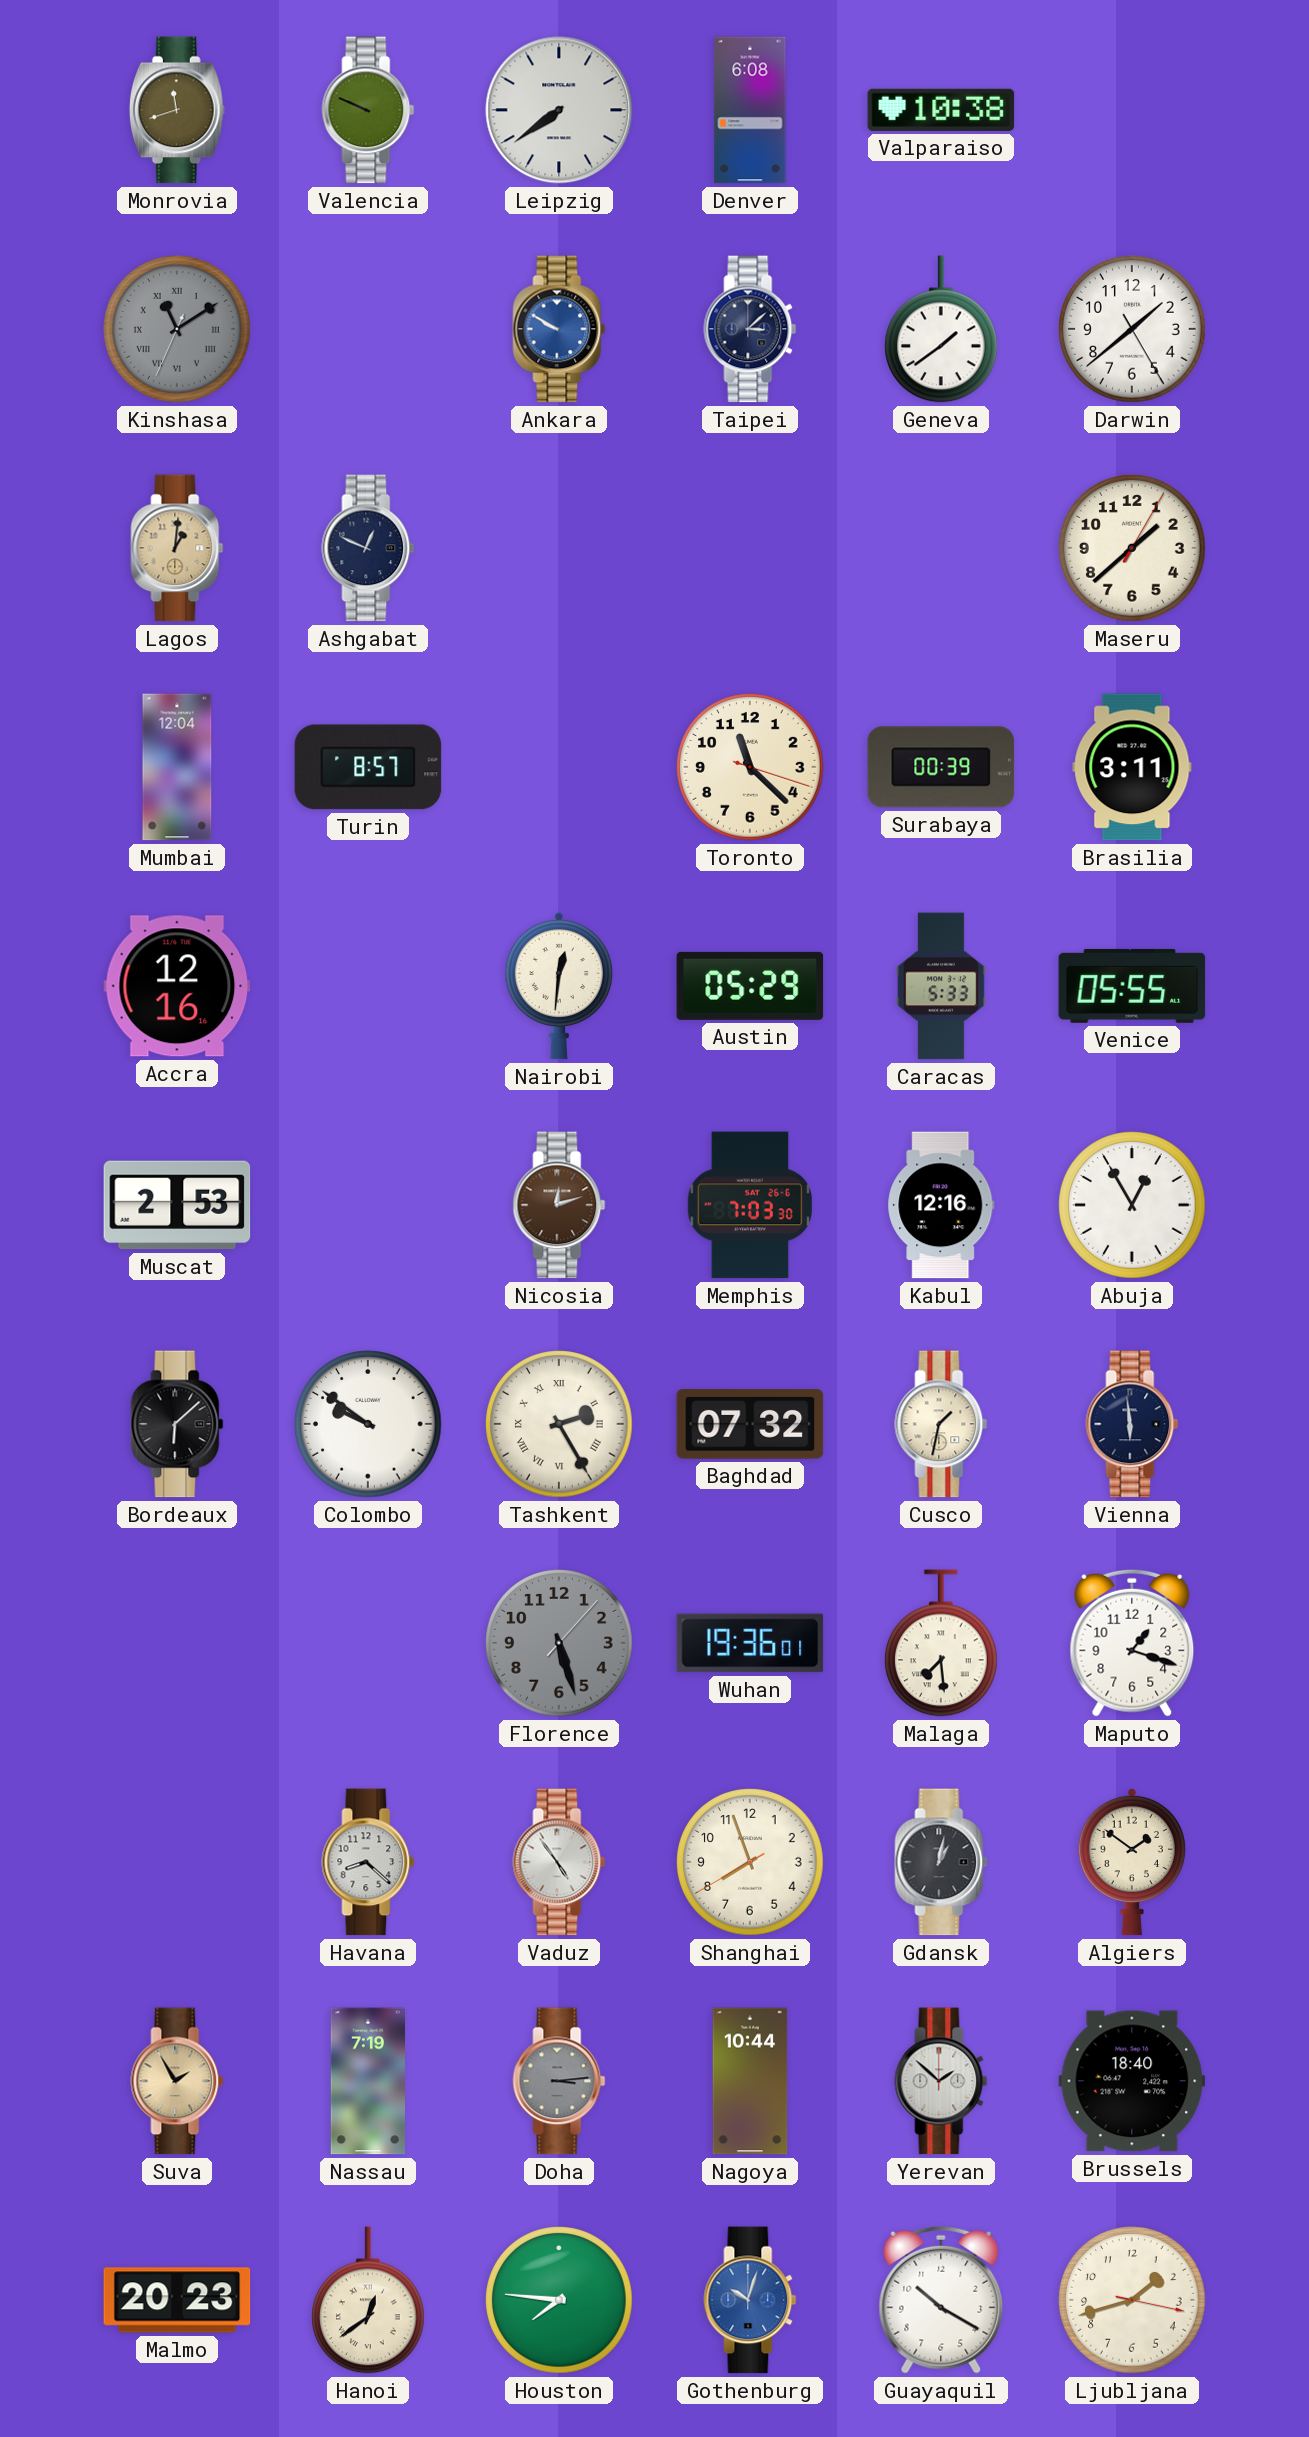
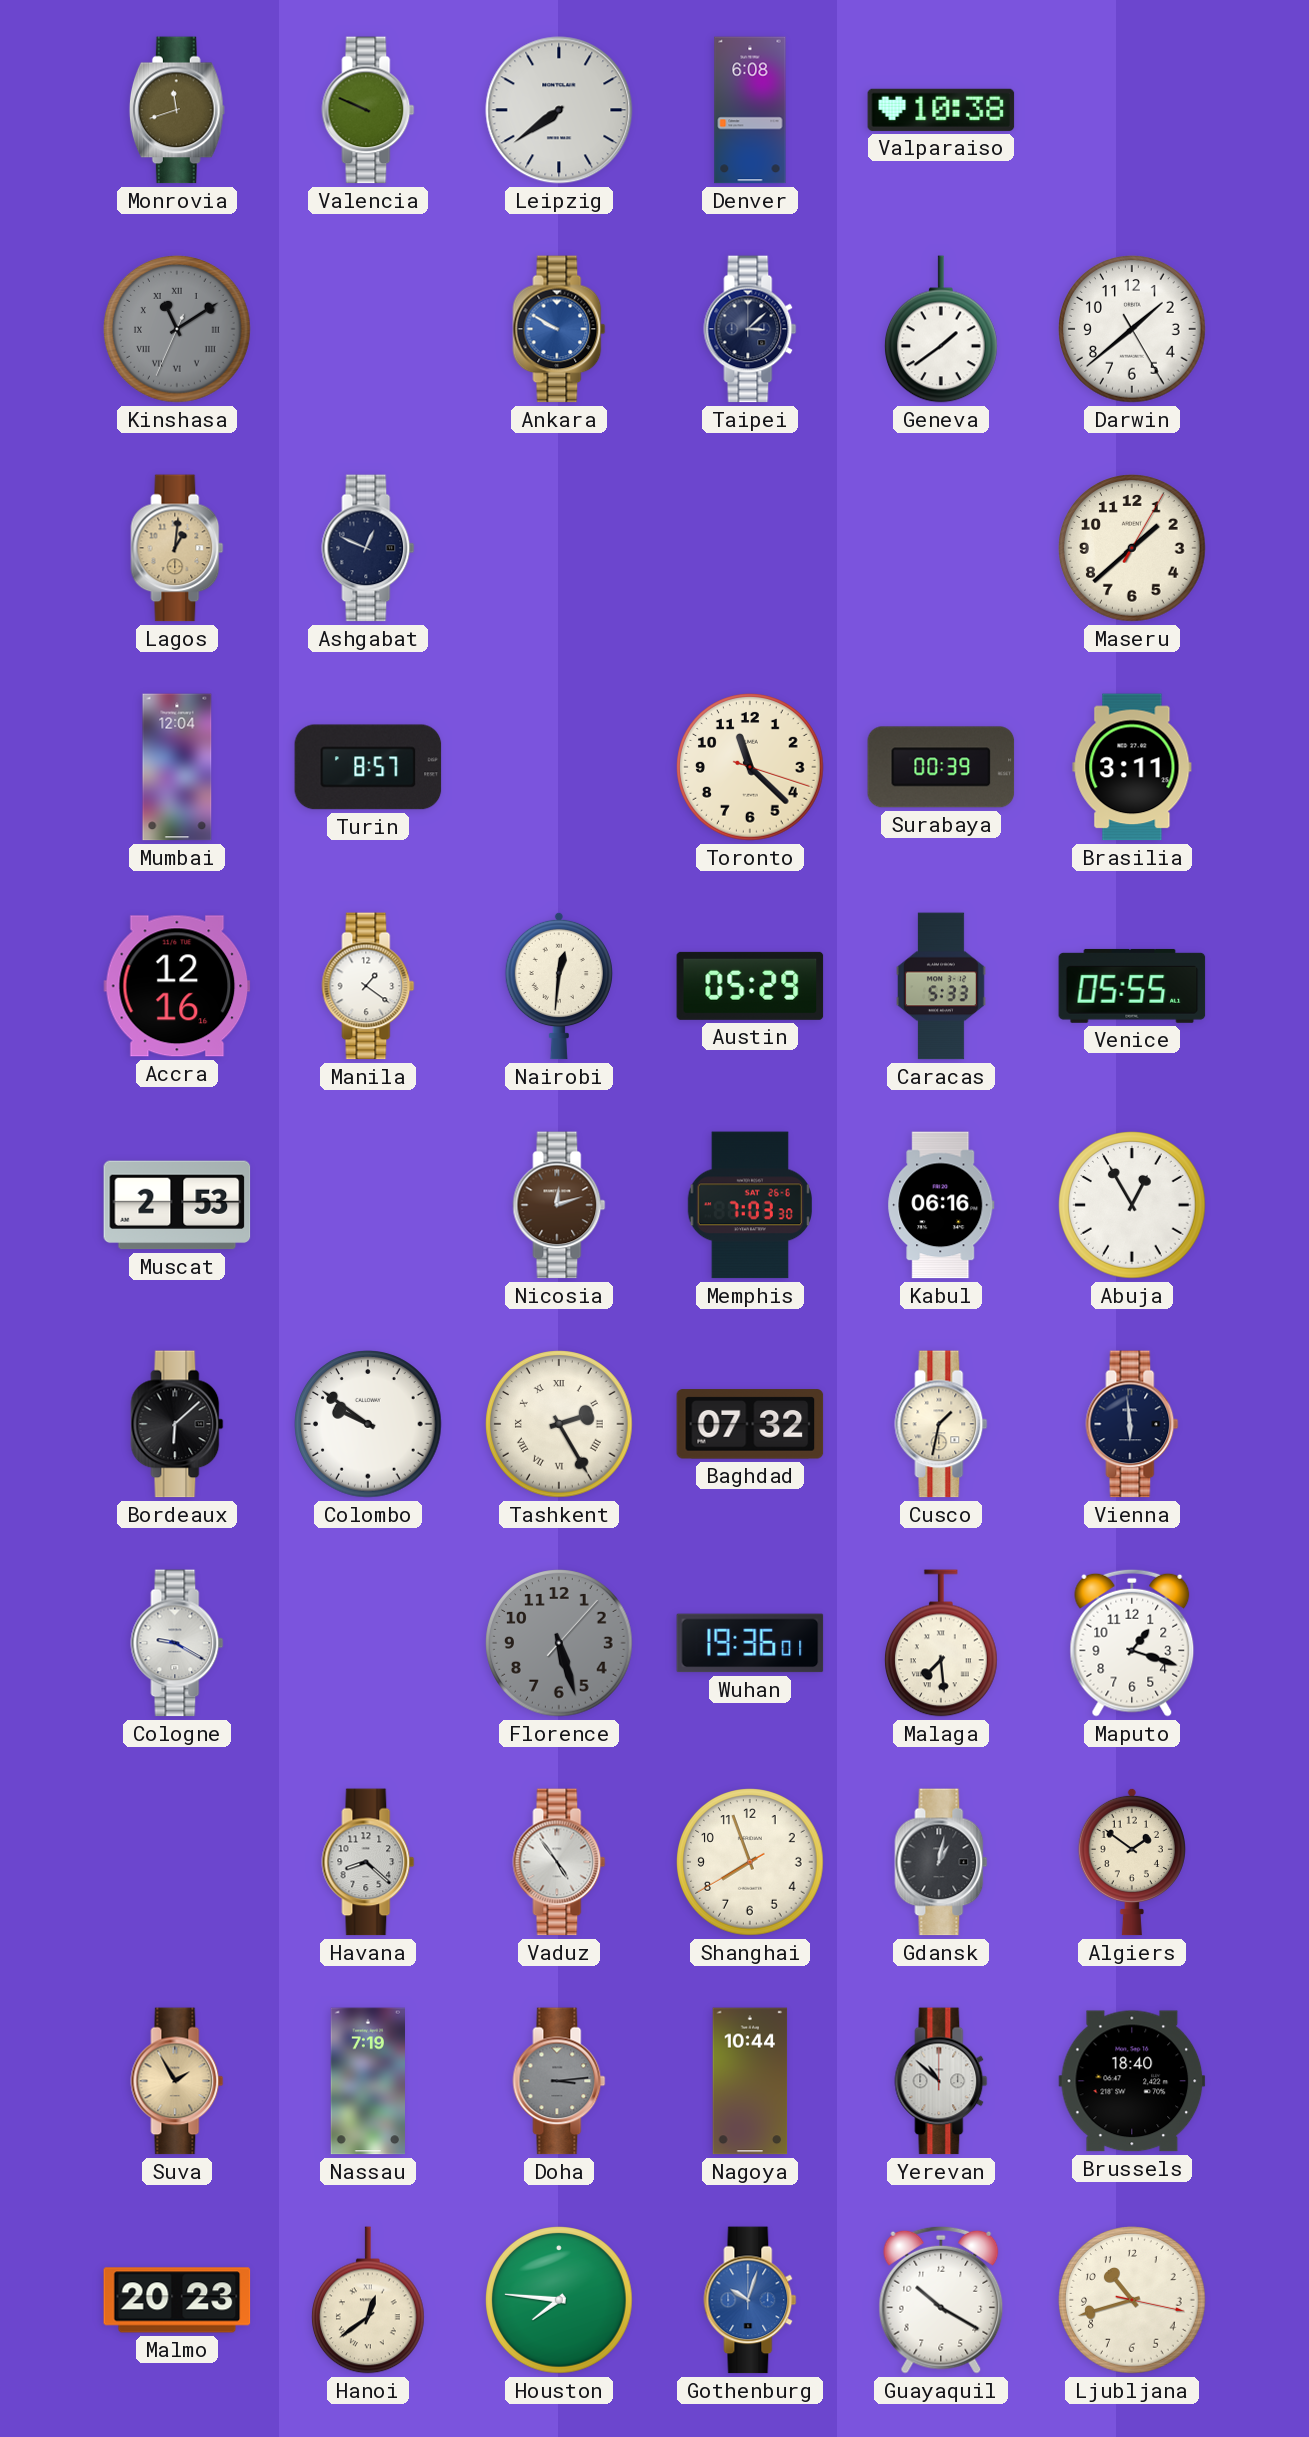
Manila: none -> 1:21
Kabul: 12:16 -> 06:16
Cologne: none -> 9:20
Yerevan: 1:52 -> 10:52
Ljubljana: 1:42 -> 10:42
